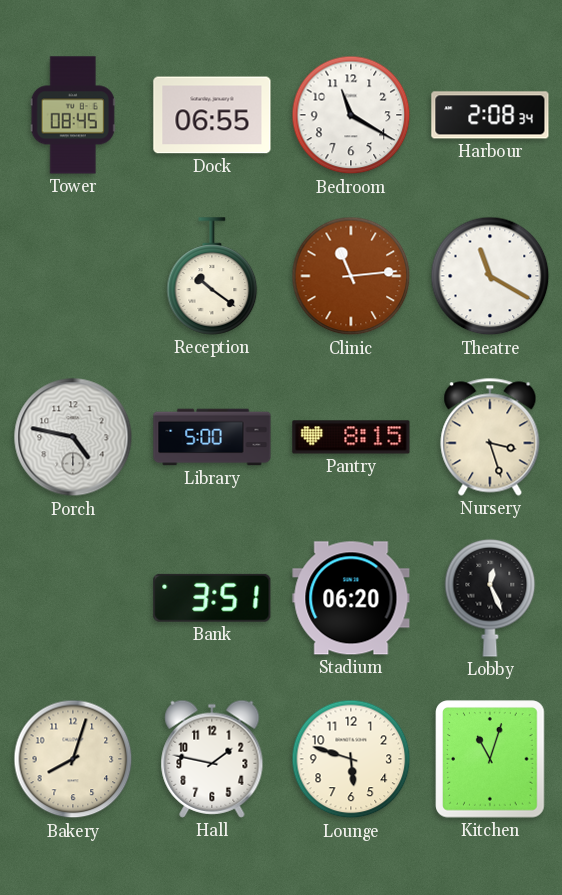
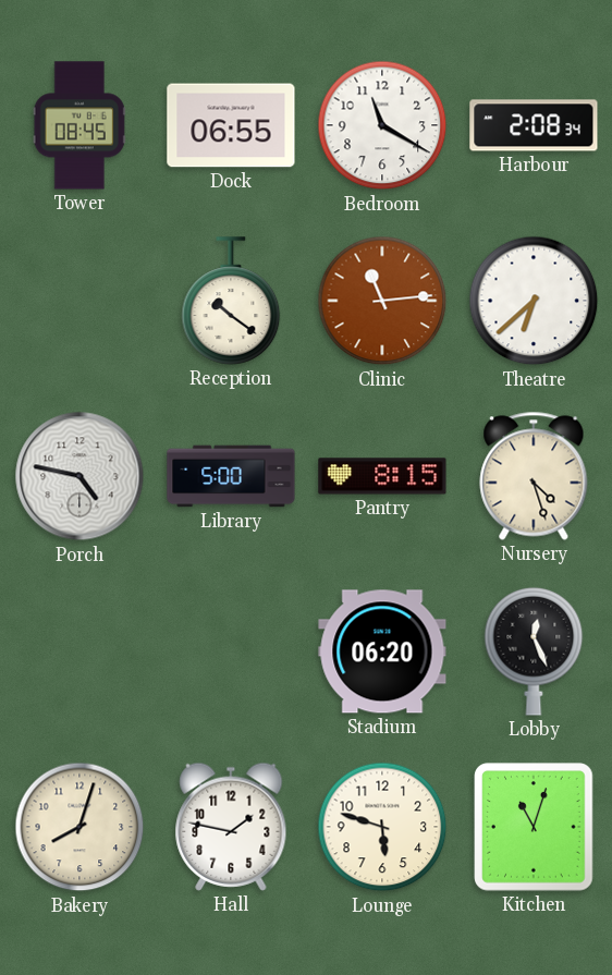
Theatre: 11:20 -> 6:38
Nursery: 3:27 -> 4:27
Bank: 3:51 -> none
